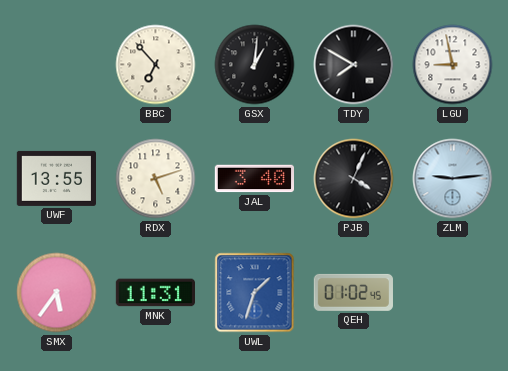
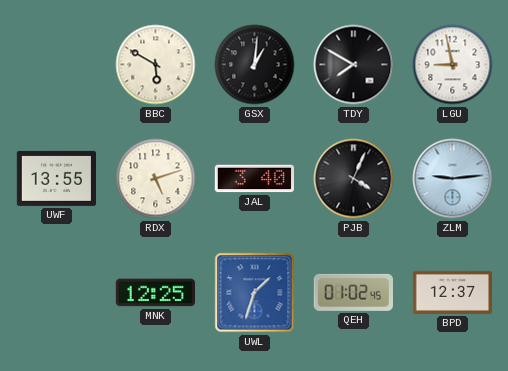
BBC: 6:53 -> 5:50
SMX: 5:36 -> none
MNK: 11:31 -> 12:25
BPD: none -> 12:37
